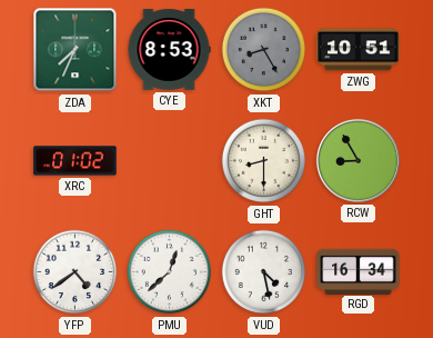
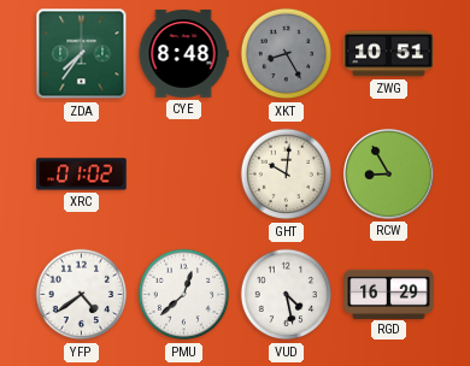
ZDA: 7:34 -> 7:36
CYE: 8:53 -> 8:48
GHT: 8:30 -> 10:01
RGD: 16:34 -> 16:29
